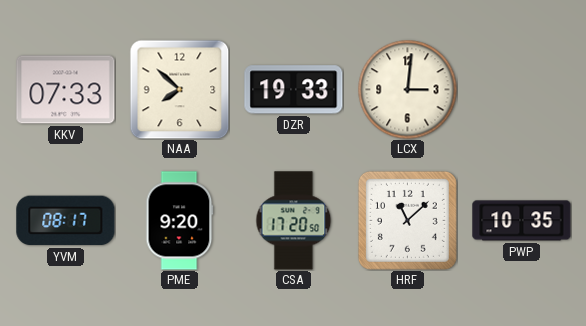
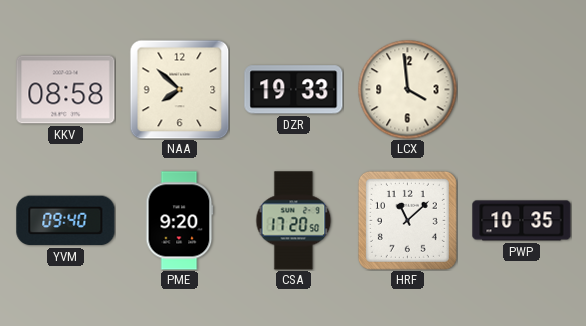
KKV: 07:33 -> 08:58
LCX: 3:01 -> 3:59
YVM: 08:17 -> 09:40
